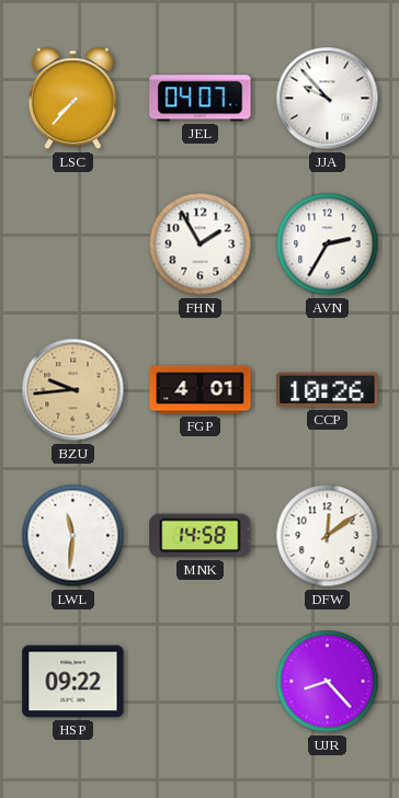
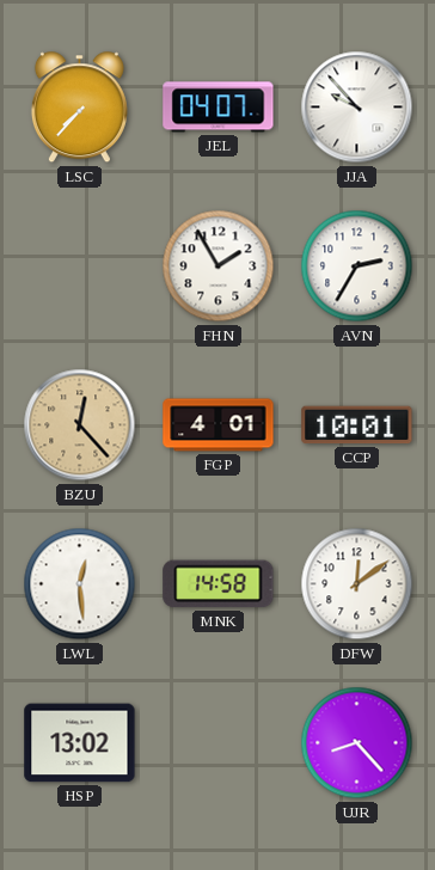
BZU: 9:44 -> 12:23
CCP: 10:26 -> 10:01
LWL: 11:31 -> 12:29
HSP: 09:22 -> 13:02
